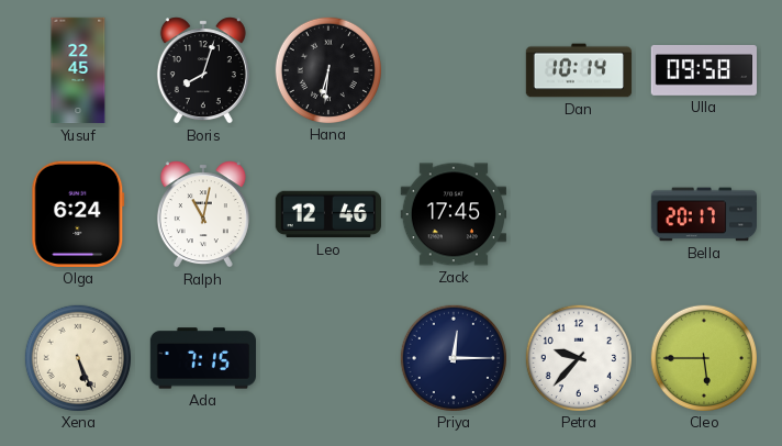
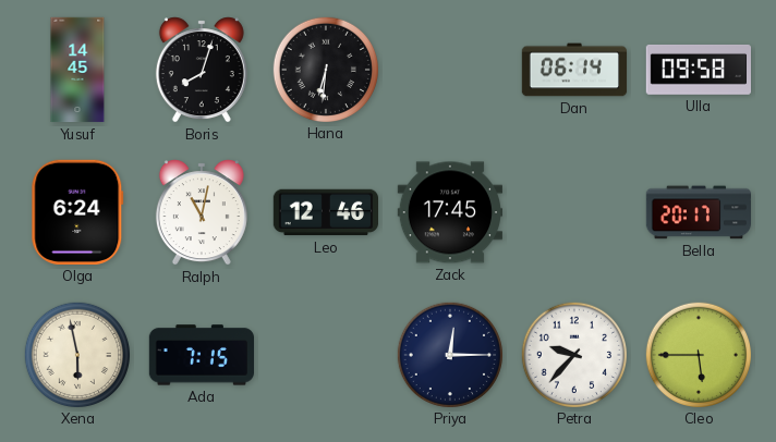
Yusuf: 22:45 -> 14:45
Dan: 10:14 -> 06:14
Xena: 5:26 -> 5:58
